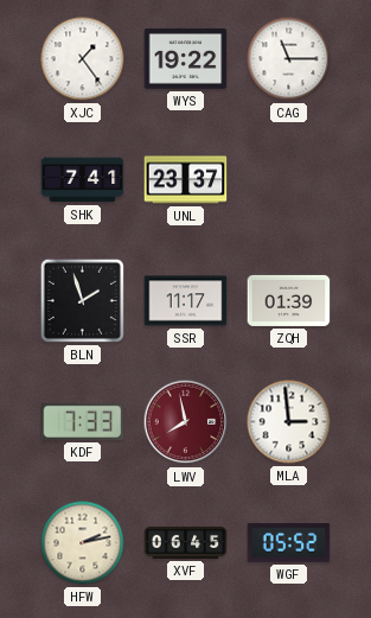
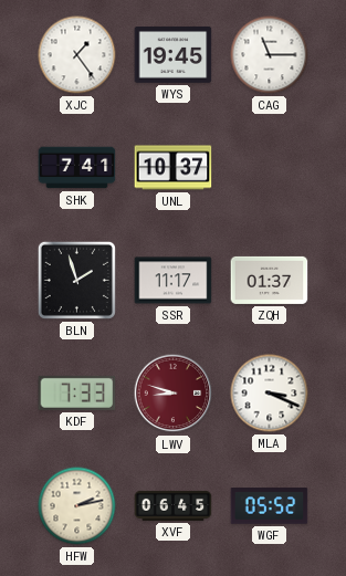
WYS: 19:22 -> 19:45
UNL: 23:37 -> 10:37
ZQH: 01:39 -> 01:37
LWV: 7:58 -> 8:48
MLA: 2:59 -> 3:19
